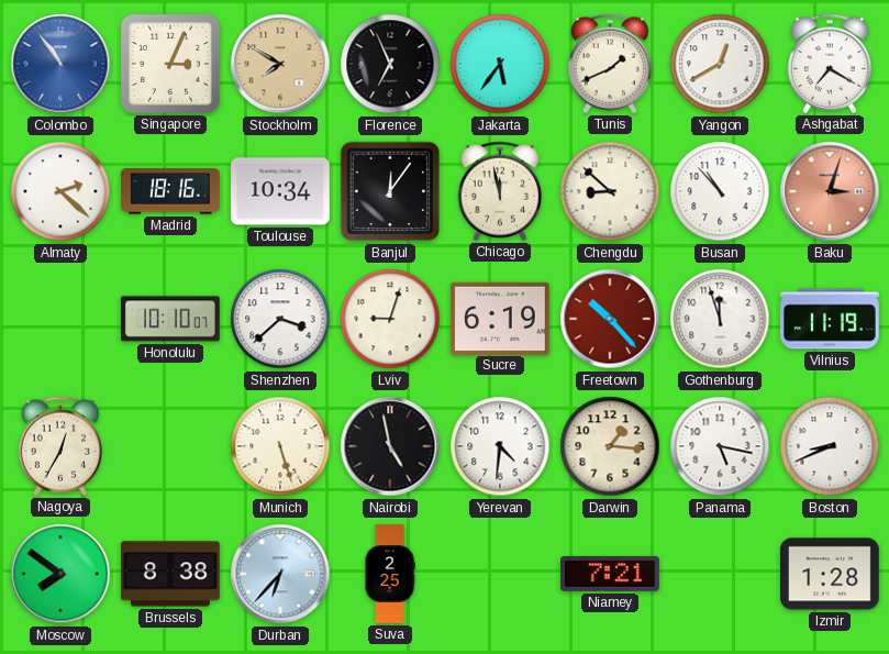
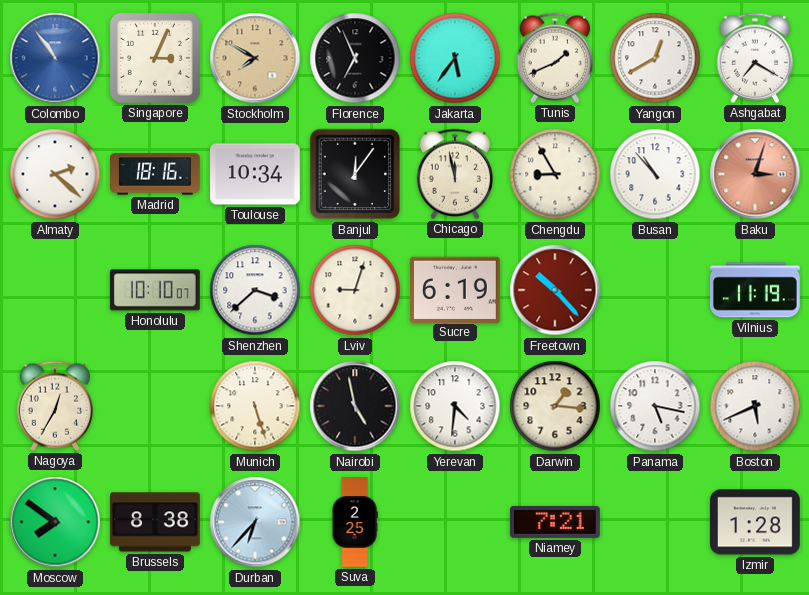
Chengdu: 8:52 -> 8:55
Gothenburg: 11:57 -> none
Boston: 8:41 -> 5:41
